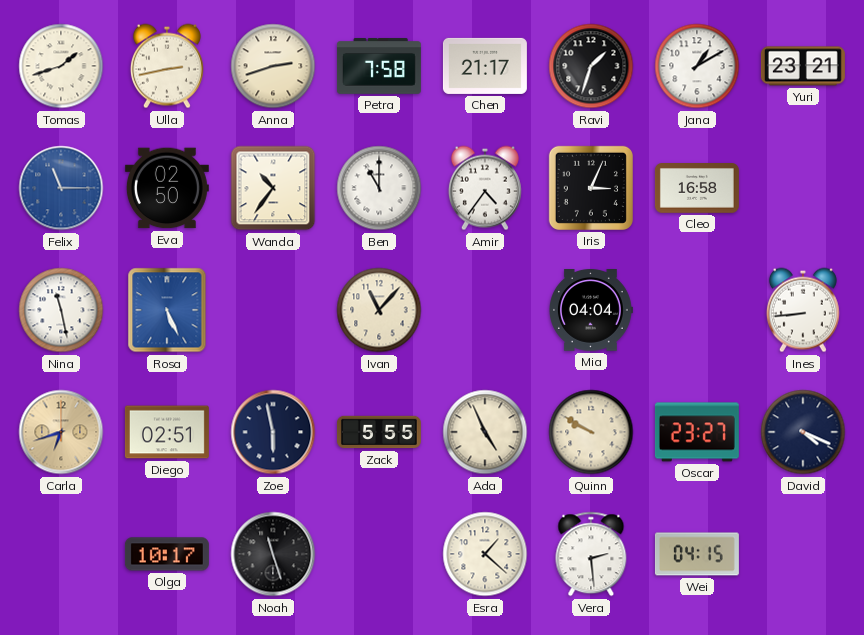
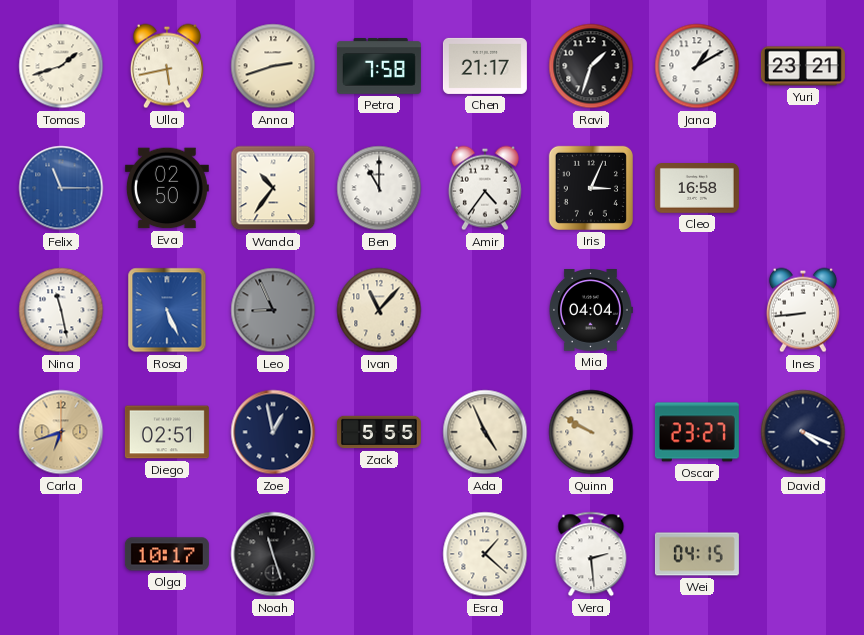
Ulla: 2:43 -> 5:43
Leo: none -> 8:56
Zoe: 5:58 -> 12:58
